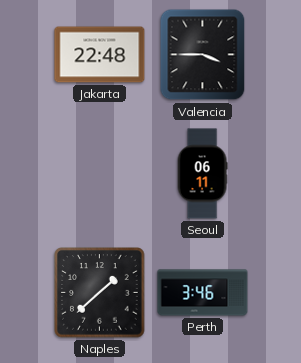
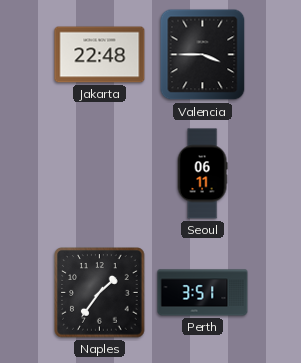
Naples: 1:38 -> 1:36
Perth: 3:46 -> 3:51
